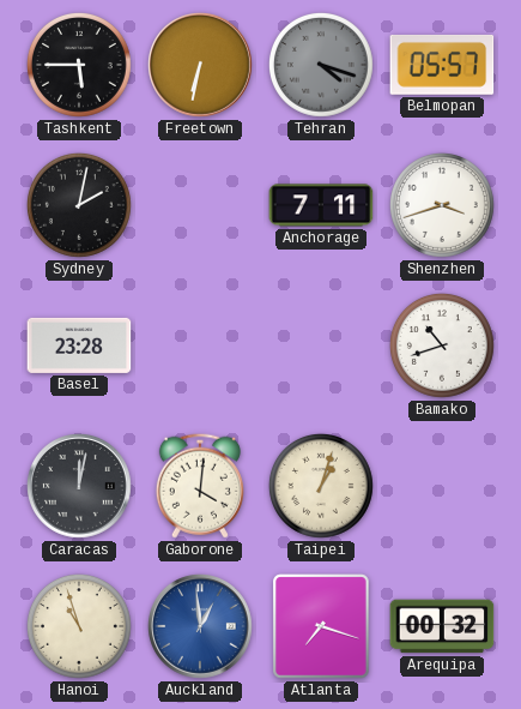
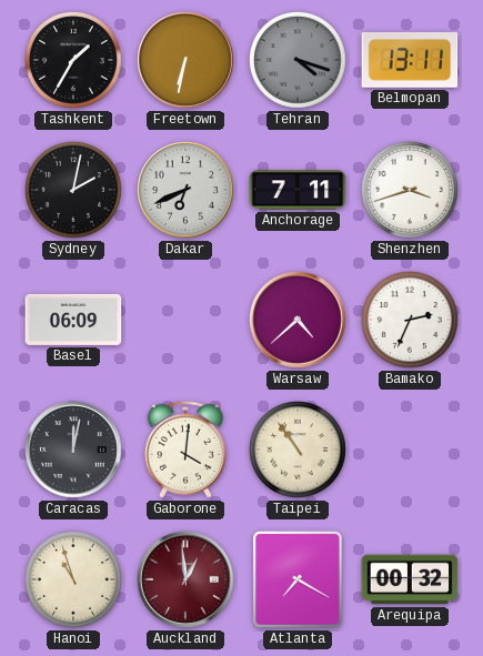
Tashkent: 5:45 -> 1:35
Belmopan: 05:57 -> 13:11
Dakar: none -> 6:41
Basel: 23:28 -> 06:09
Warsaw: none -> 4:38
Bamako: 10:42 -> 2:34
Taipei: 1:03 -> 10:54
Auckland dial: blue -> burgundy
Atlanta: 7:18 -> 7:20
